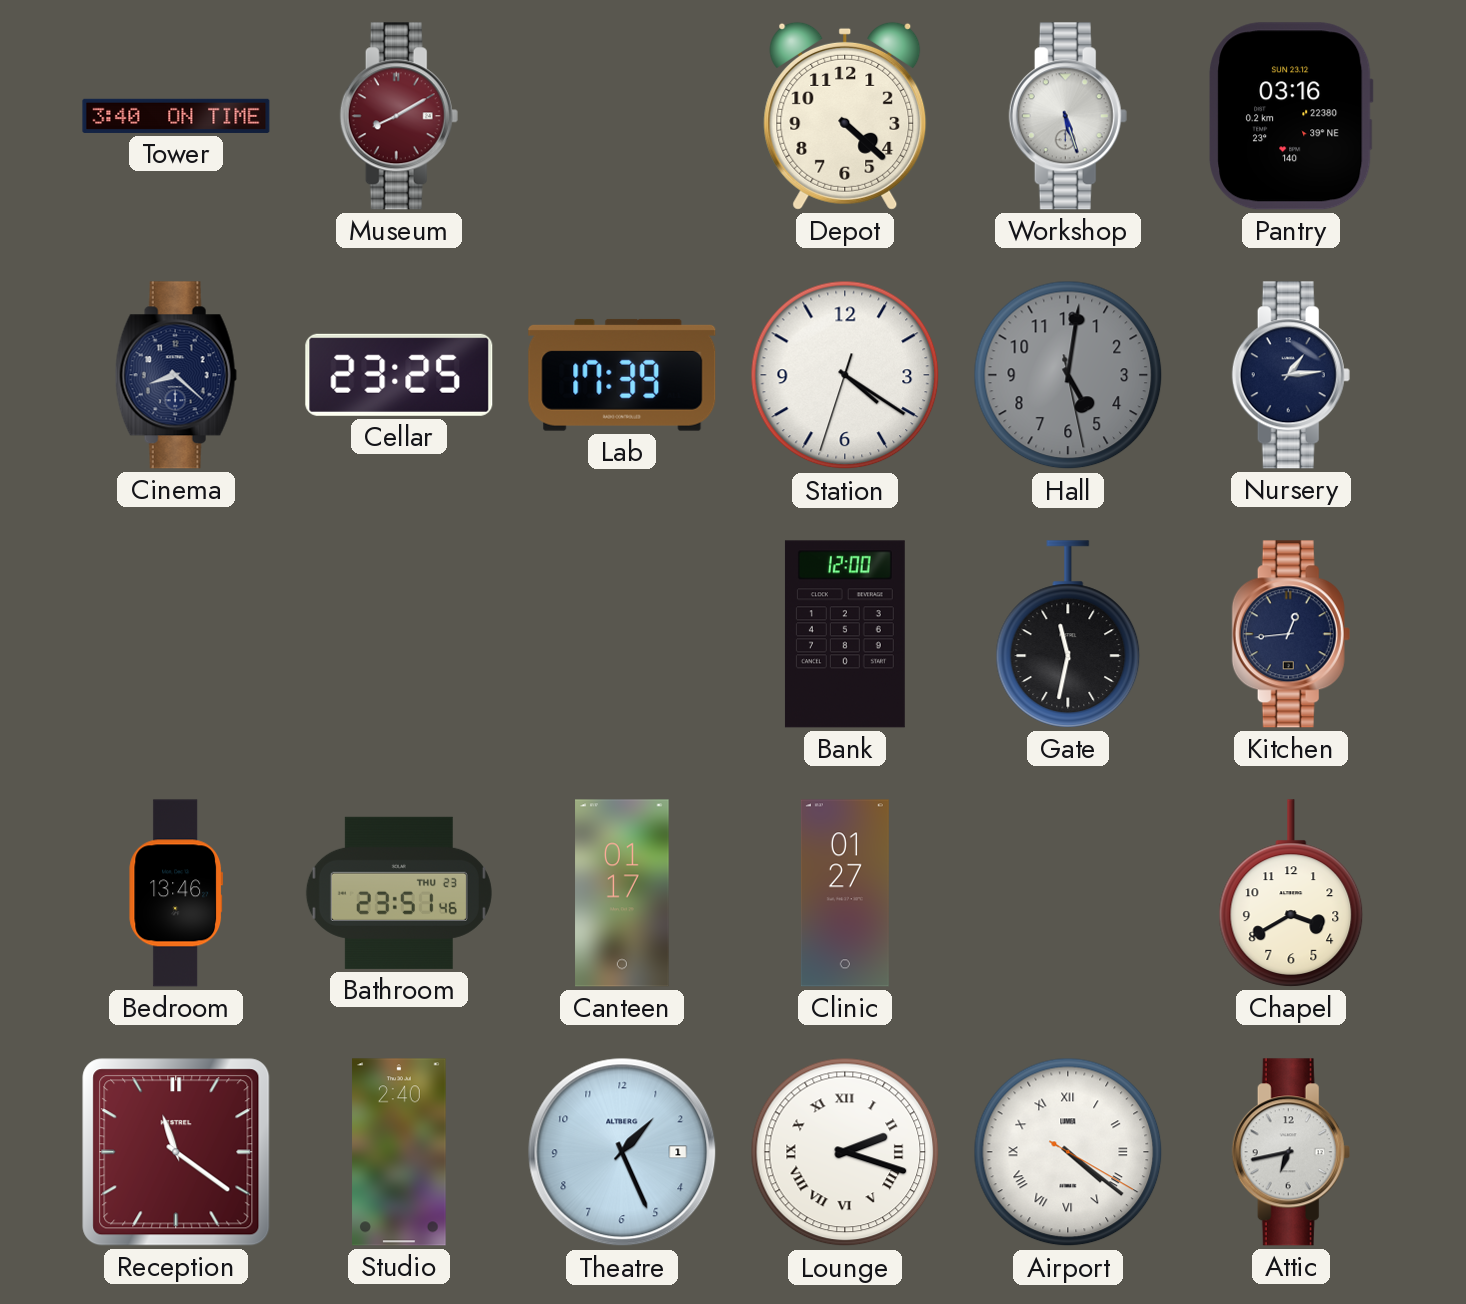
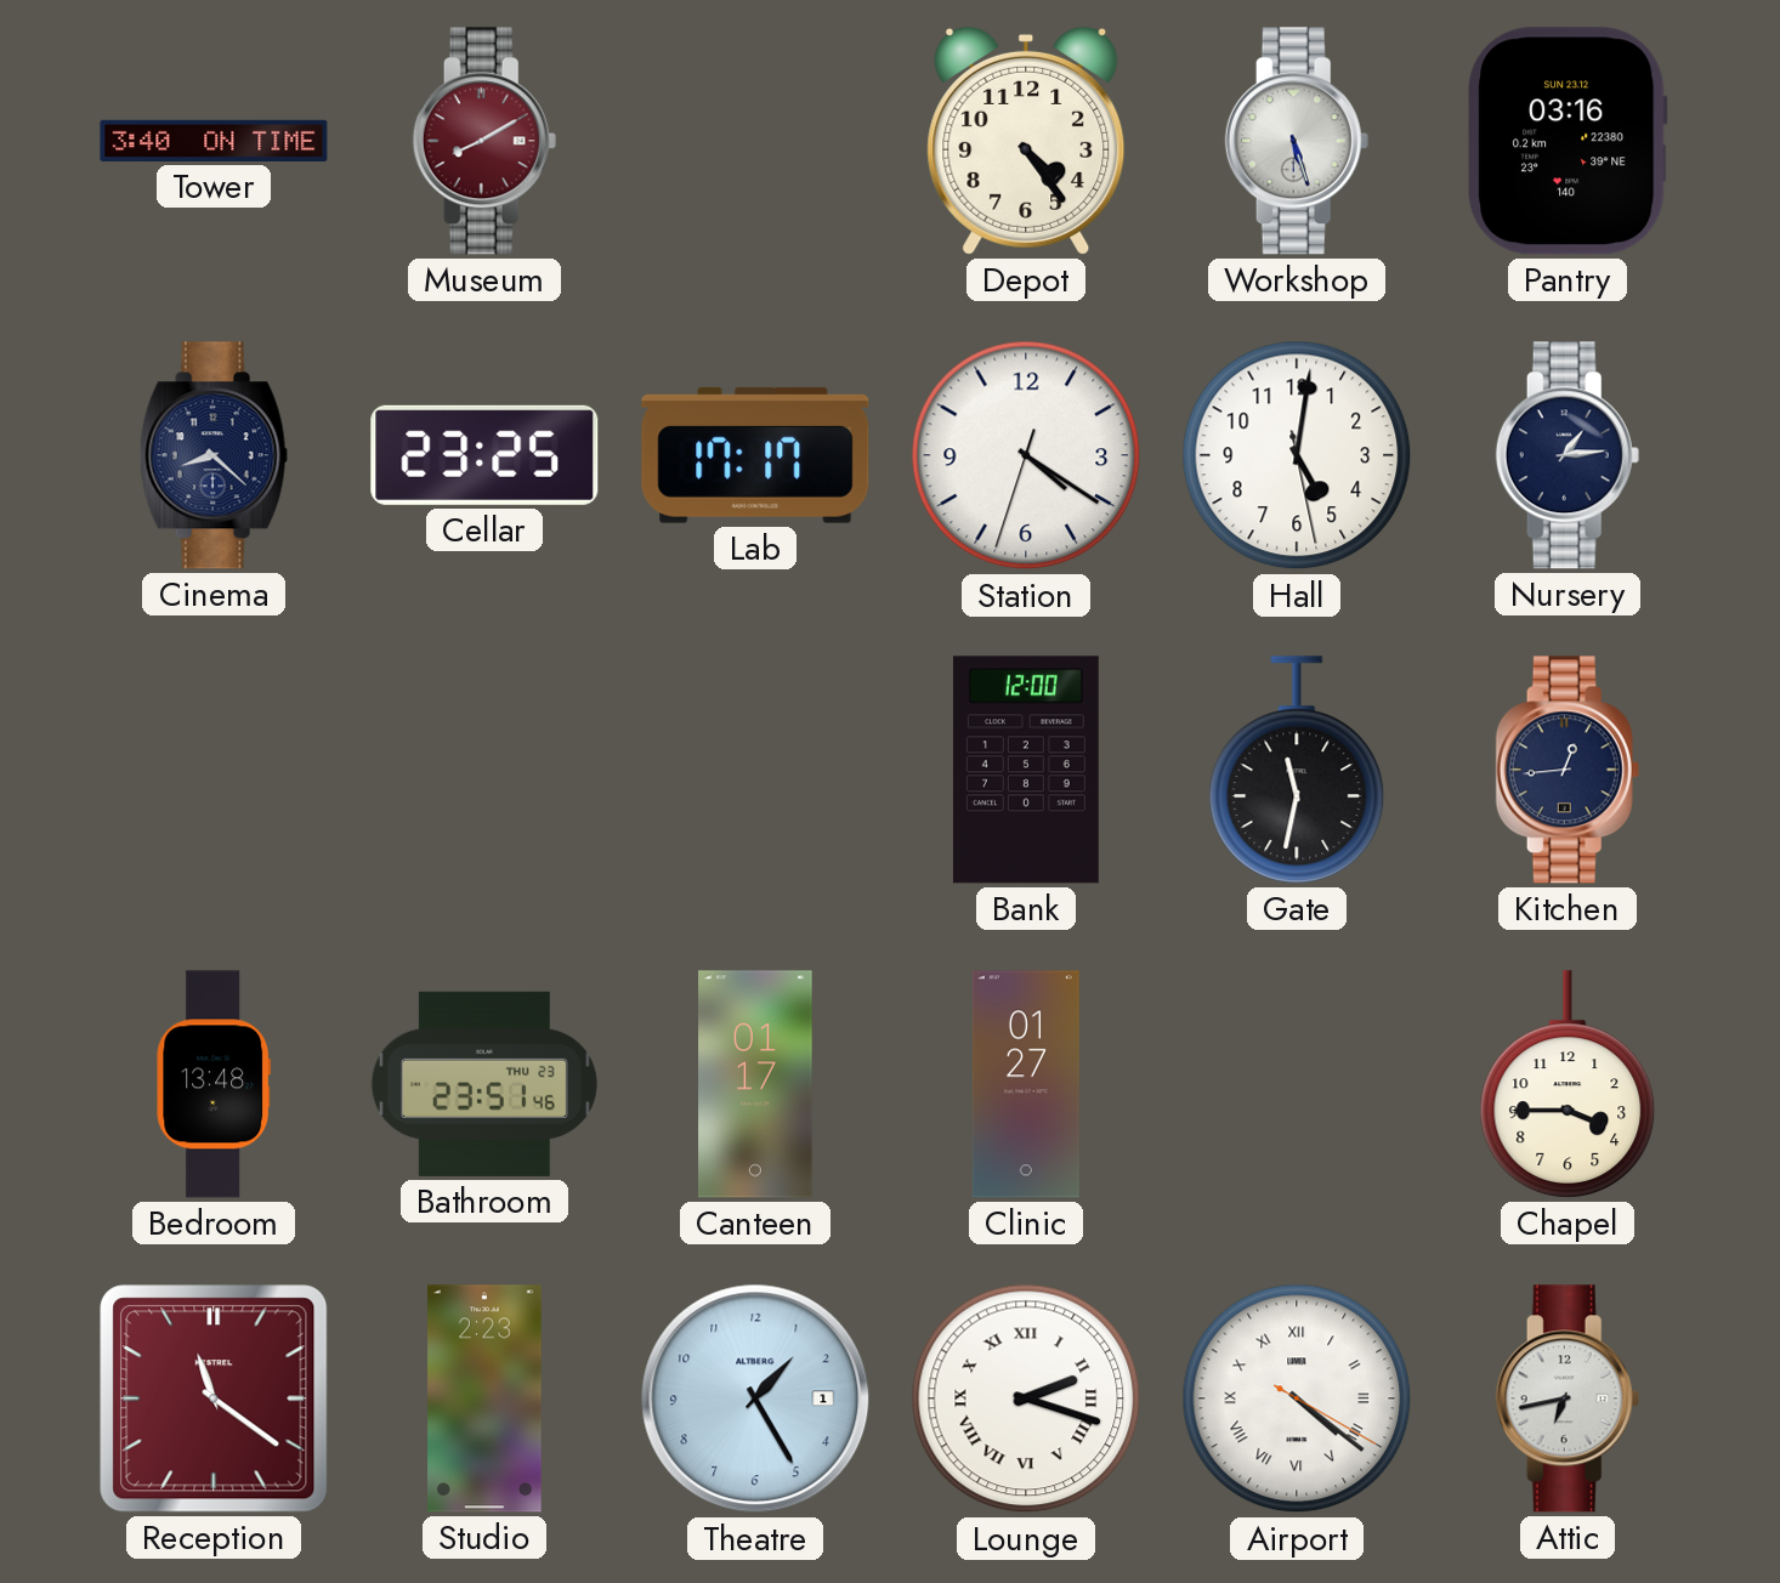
Depot: 4:22 -> 4:24
Lab: 17:39 -> 17:17
Hall dial: grey -> white
Bedroom: 13:46 -> 13:48
Chapel: 3:40 -> 3:45
Studio: 2:40 -> 2:23
Theatre: 1:26 -> 1:25
